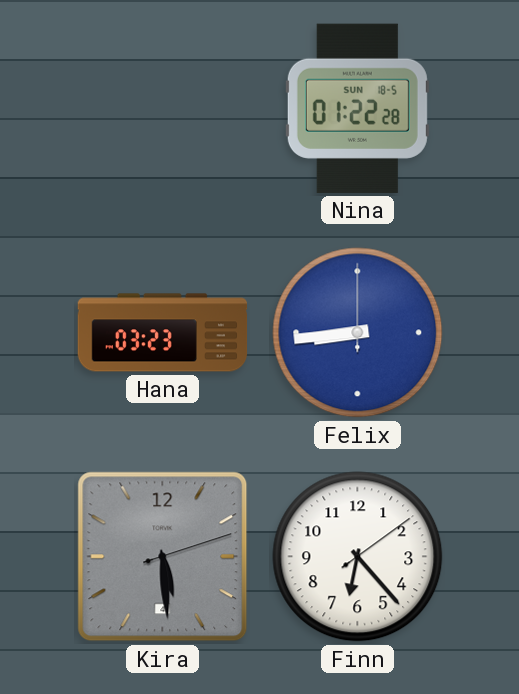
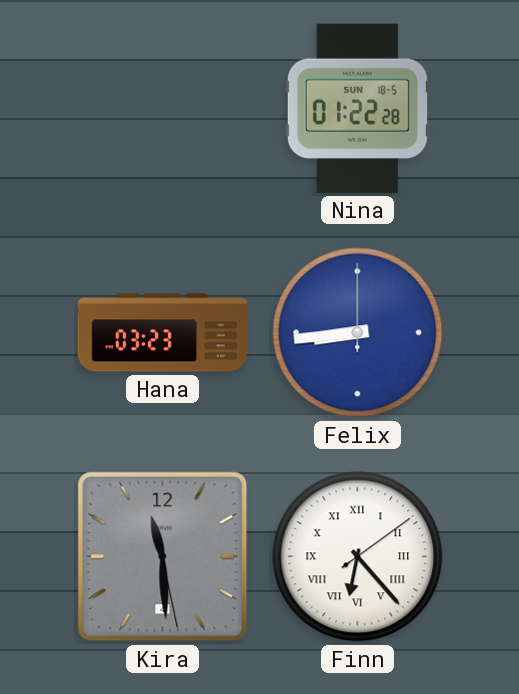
Kira: 5:29 -> 11:29
Finn numerals: Arabic -> Roman
